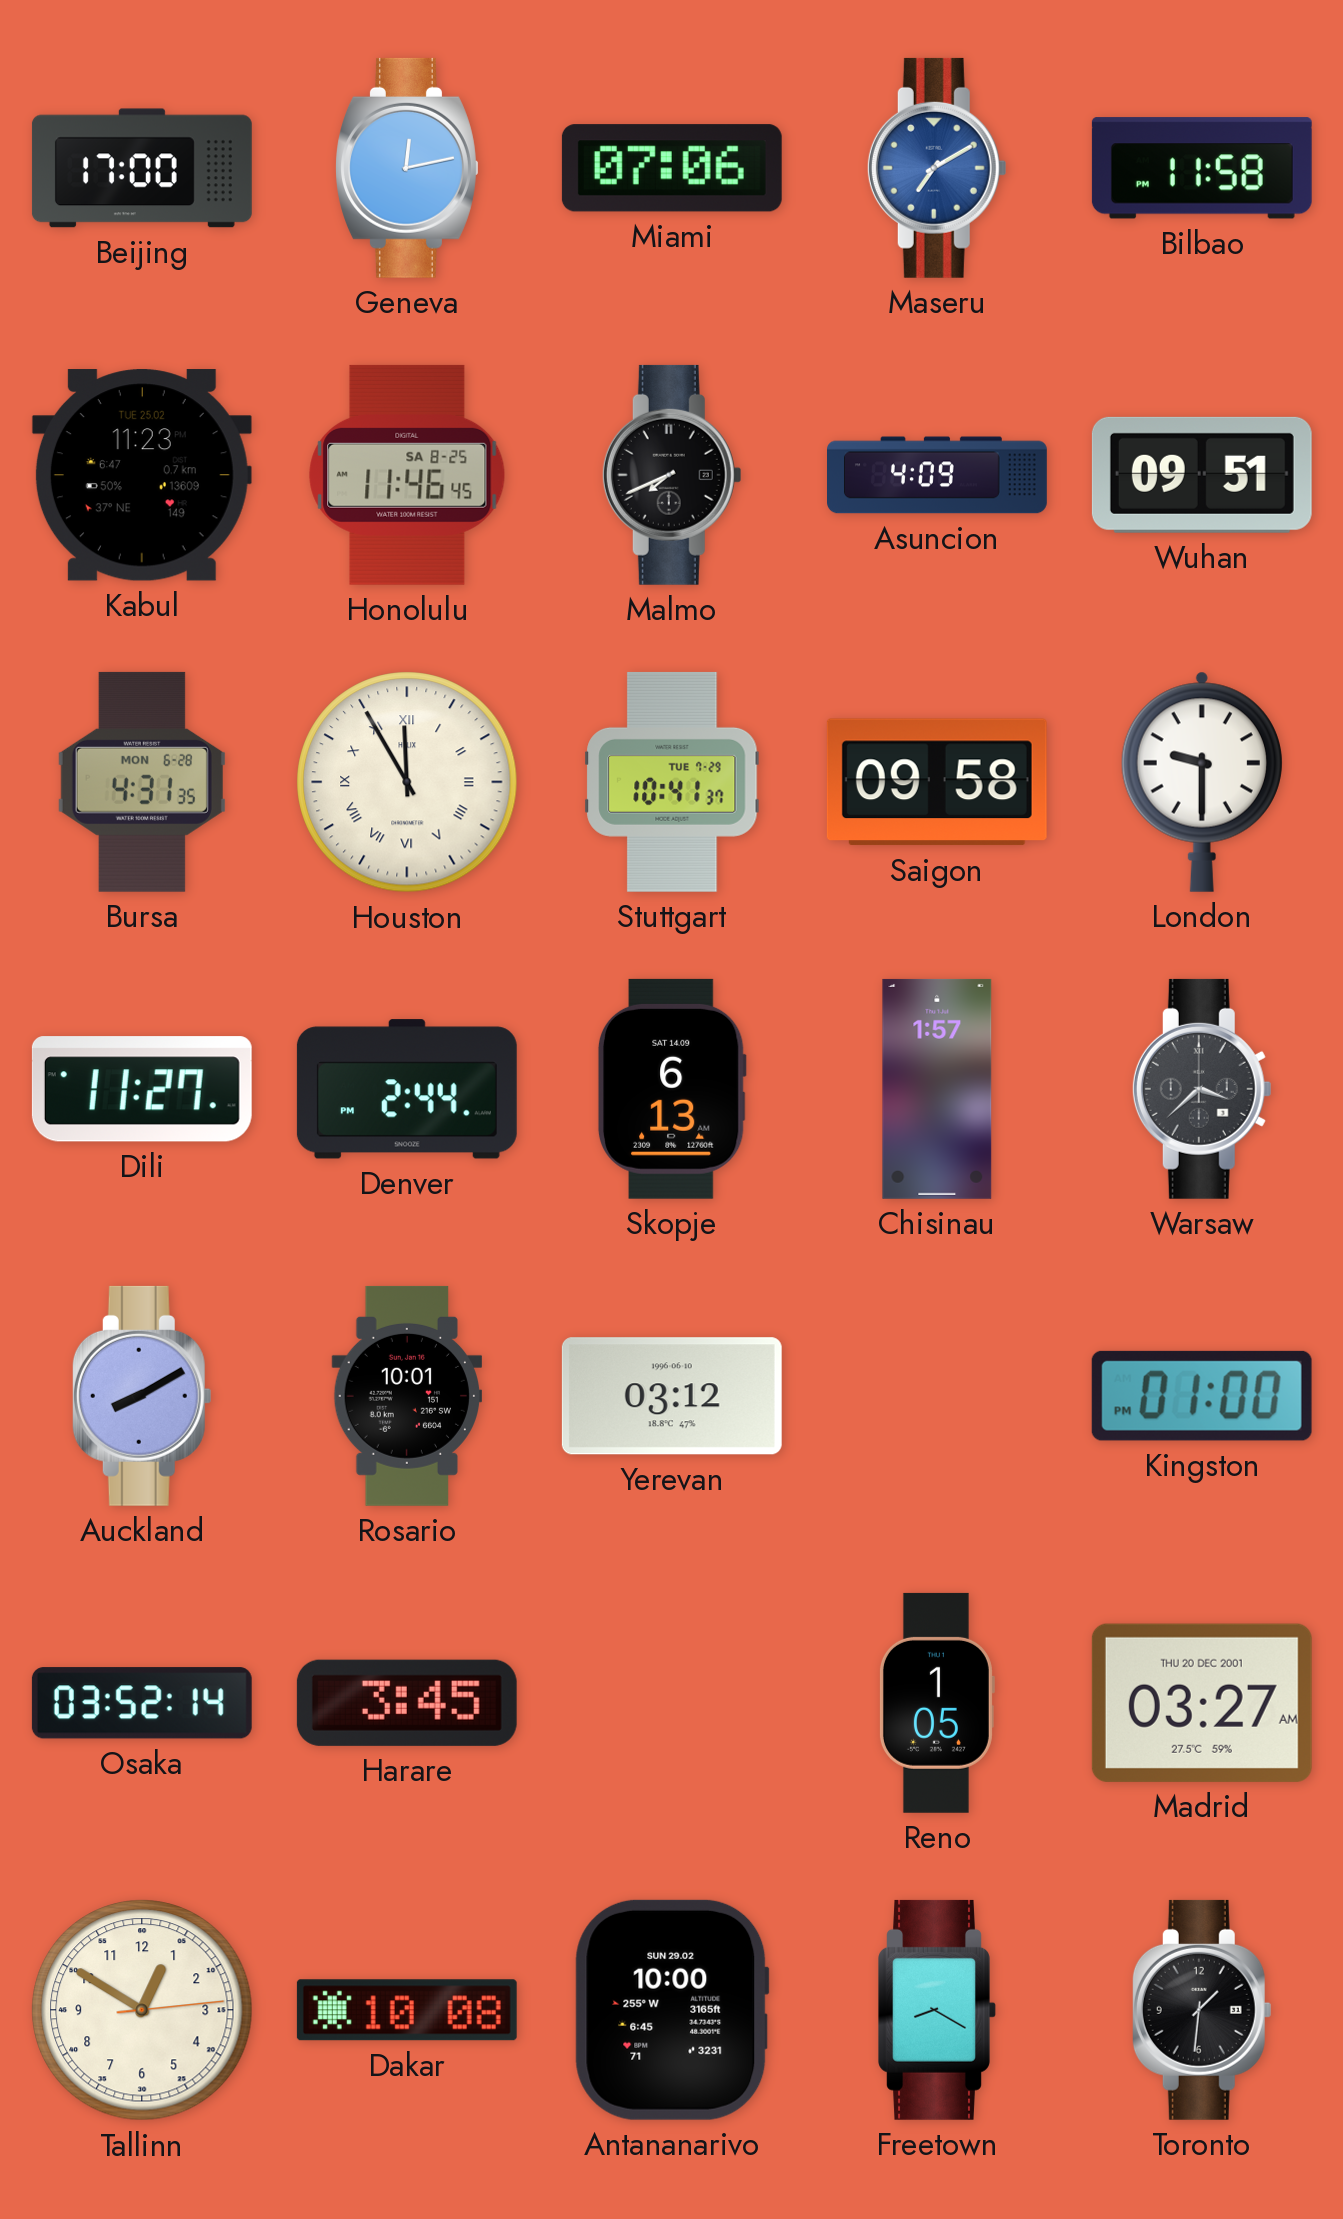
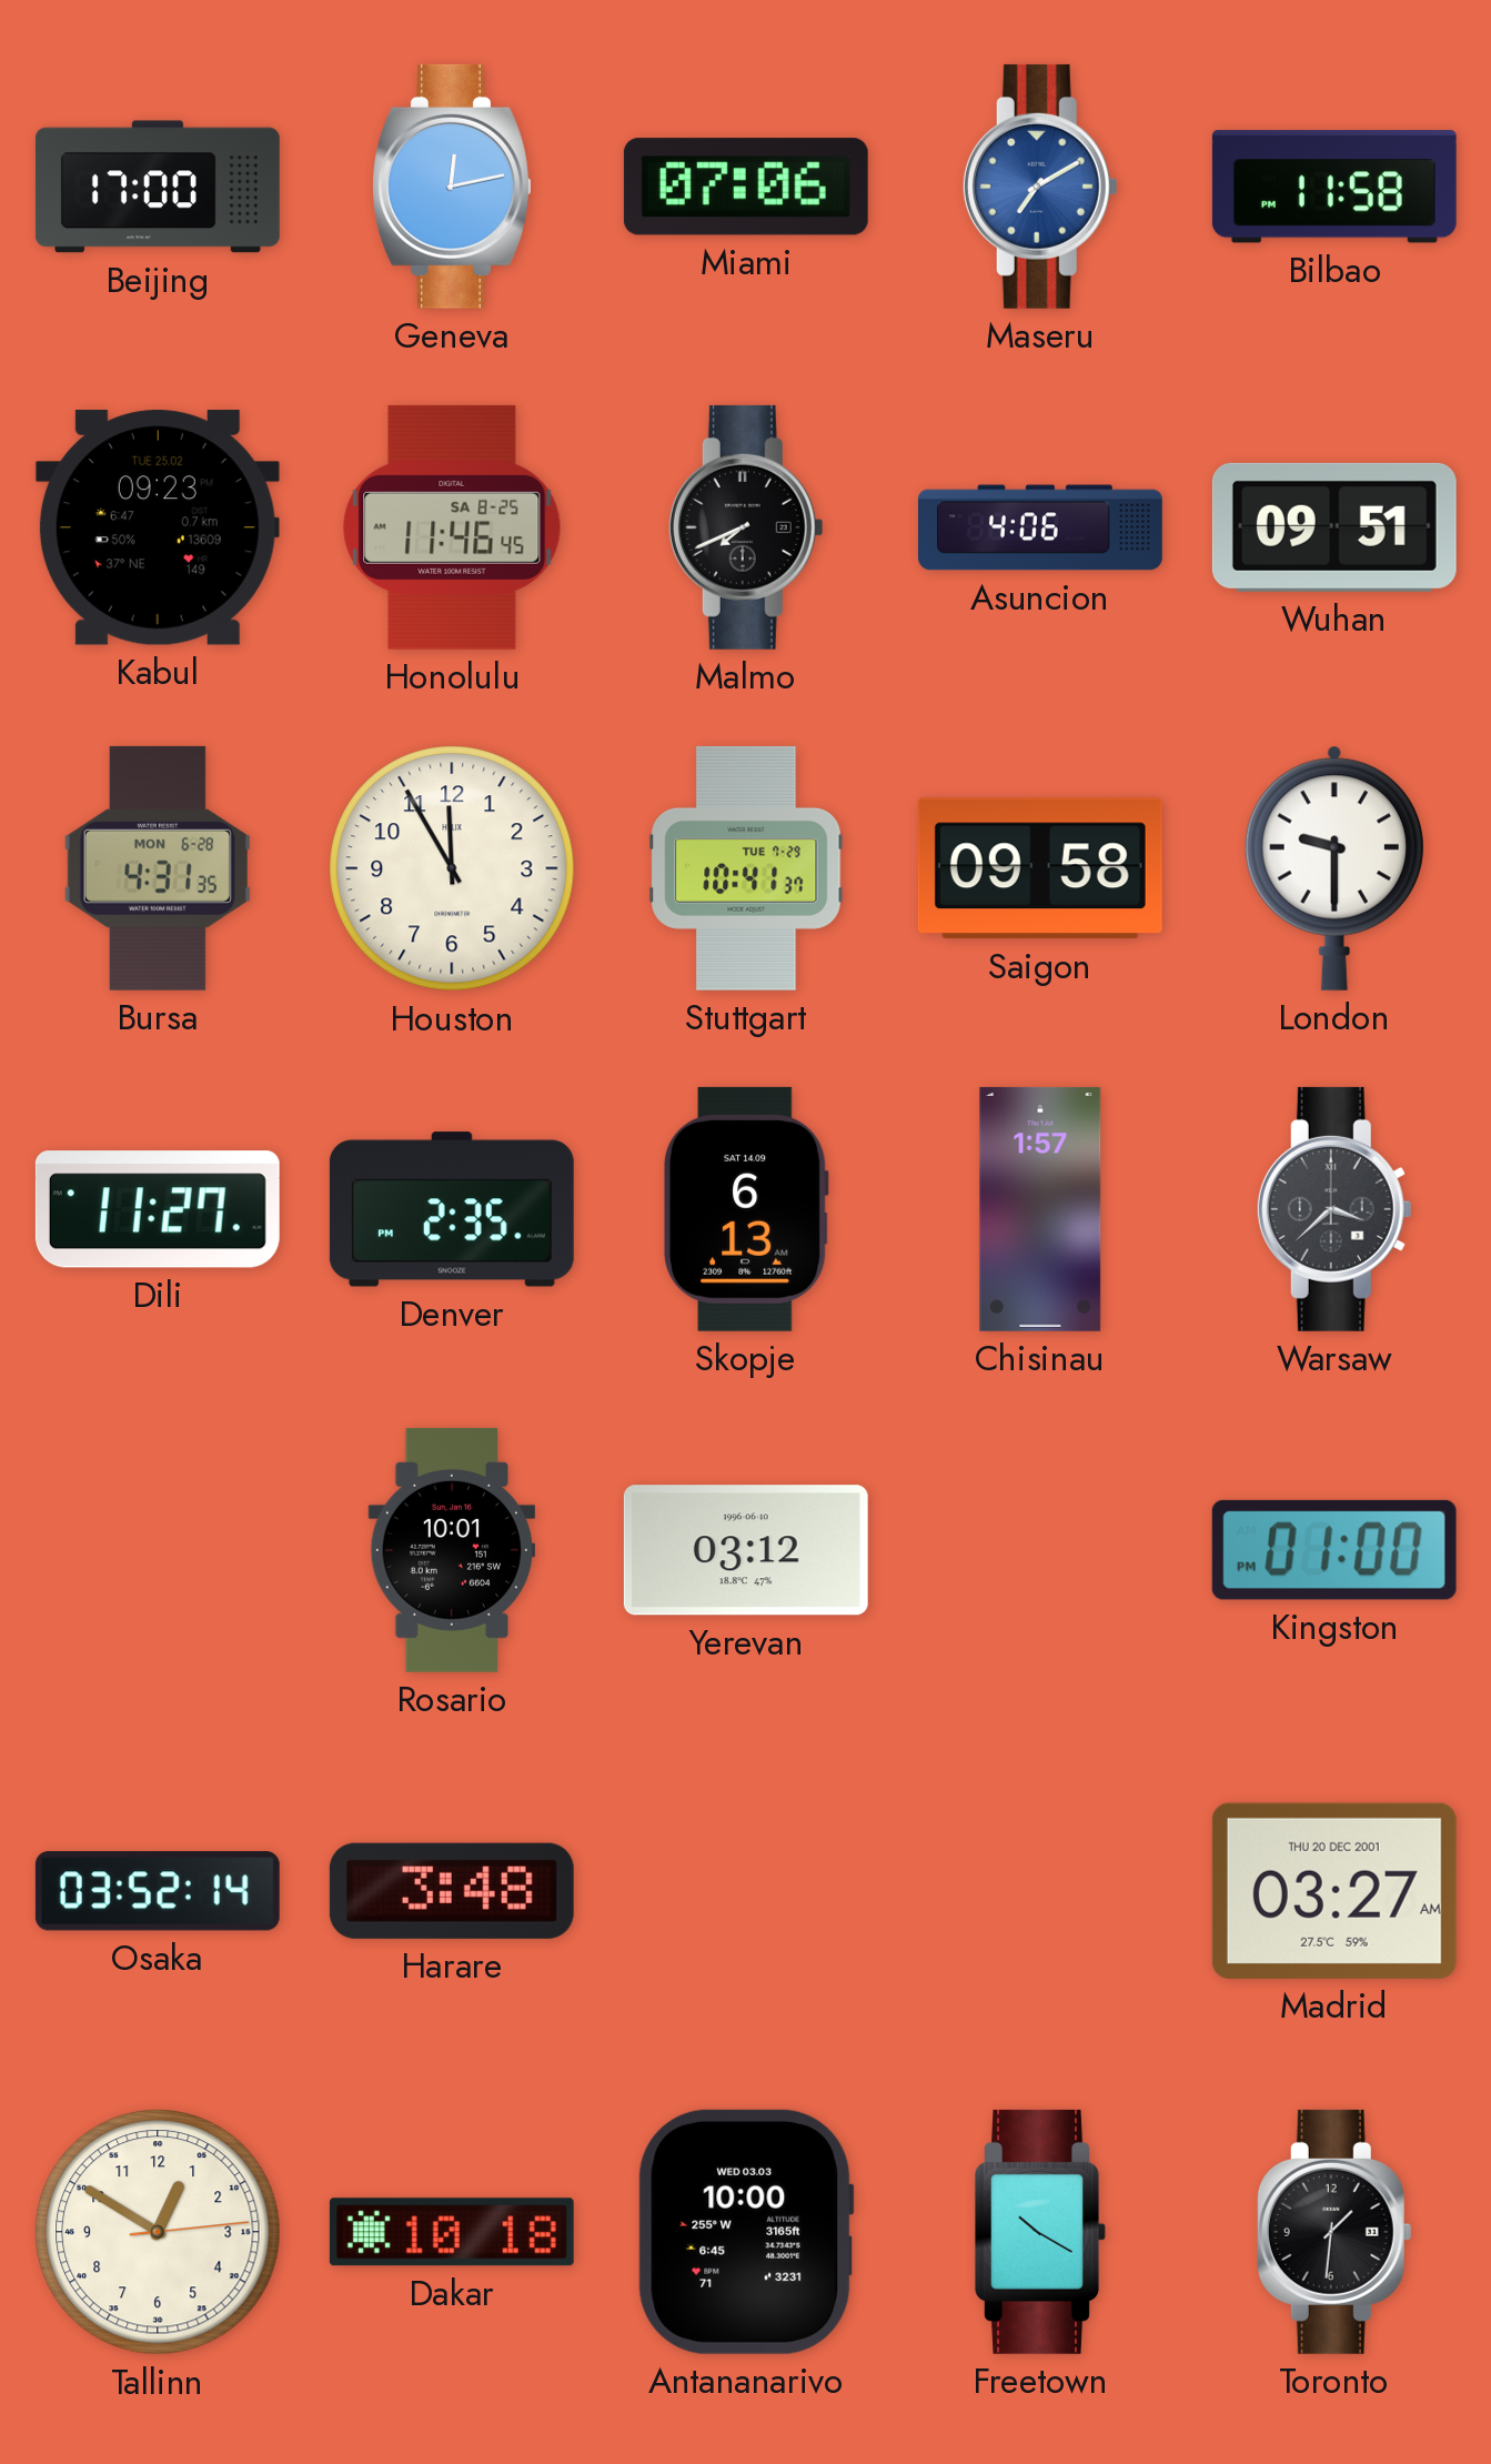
Kabul: 11:23 -> 09:23
Asuncion: 4:09 -> 4:06
Houston numerals: Roman -> Arabic
Denver: 2:44 -> 2:35
Auckland: 8:10 -> none
Harare: 3:45 -> 3:48
Reno: 1:05 -> none
Dakar: 10:08 -> 10:18
Antananarivo date: SUN 29.02 -> WED 03.03
Freetown: 8:20 -> 10:20
